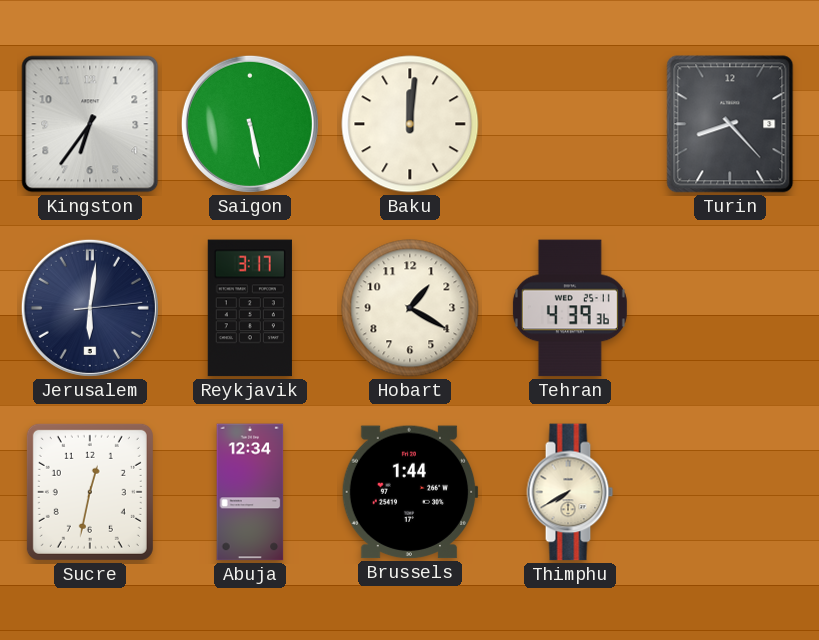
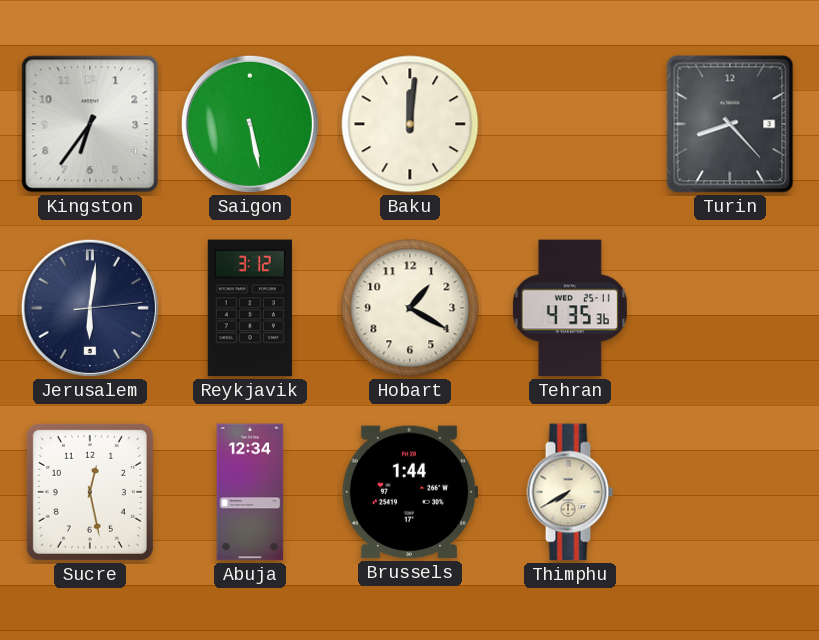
Reykjavik: 3:17 -> 3:12
Tehran: 4:39 -> 4:35
Sucre: 12:32 -> 12:28
